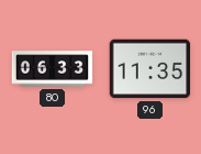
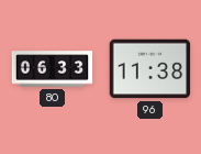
96: 11:35 -> 11:38
